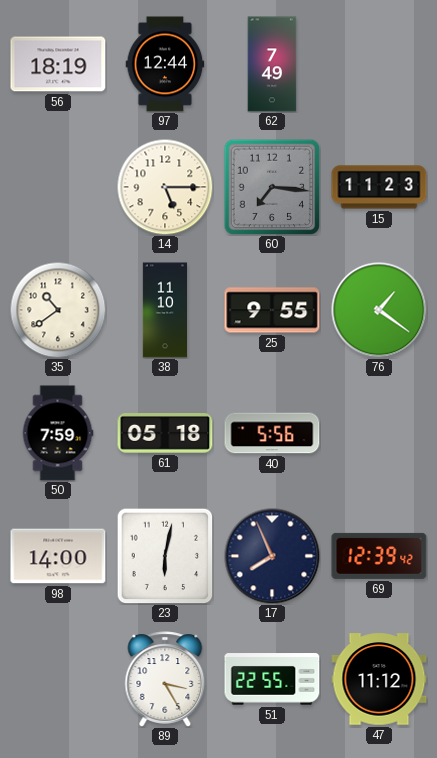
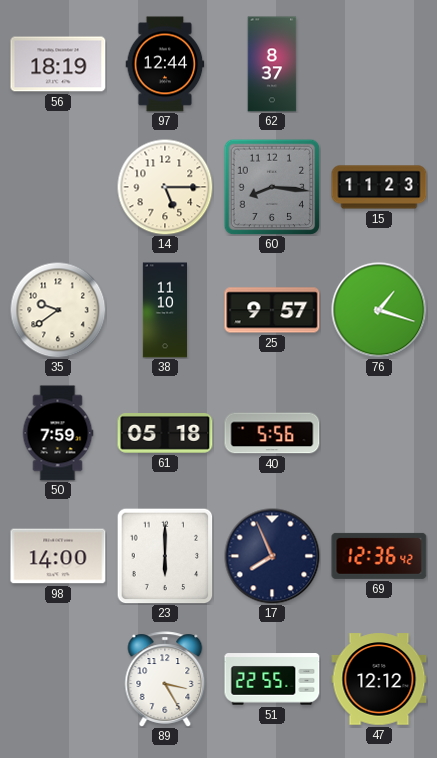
62: 7:49 -> 8:37
60: 7:16 -> 8:16
35: 10:39 -> 9:39
25: 9:55 -> 9:57
76: 1:21 -> 1:18
23: 6:02 -> 6:00
69: 12:39 -> 12:36
47: 11:12 -> 12:12
